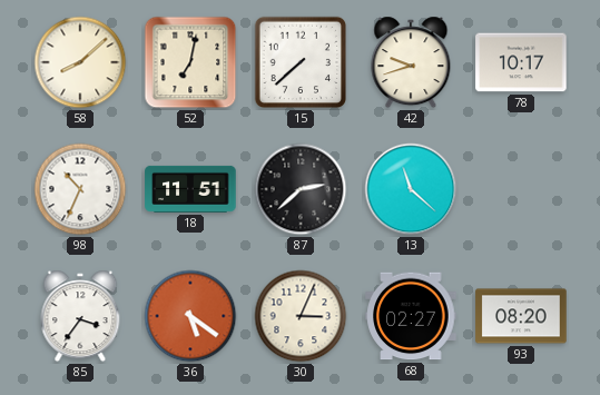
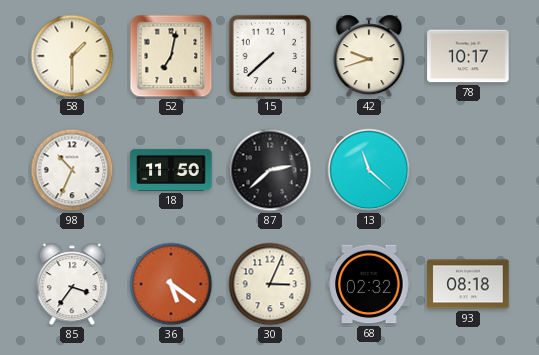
58: 8:08 -> 1:30
18: 11:51 -> 11:50
68: 02:27 -> 02:32
93: 08:20 -> 08:18
